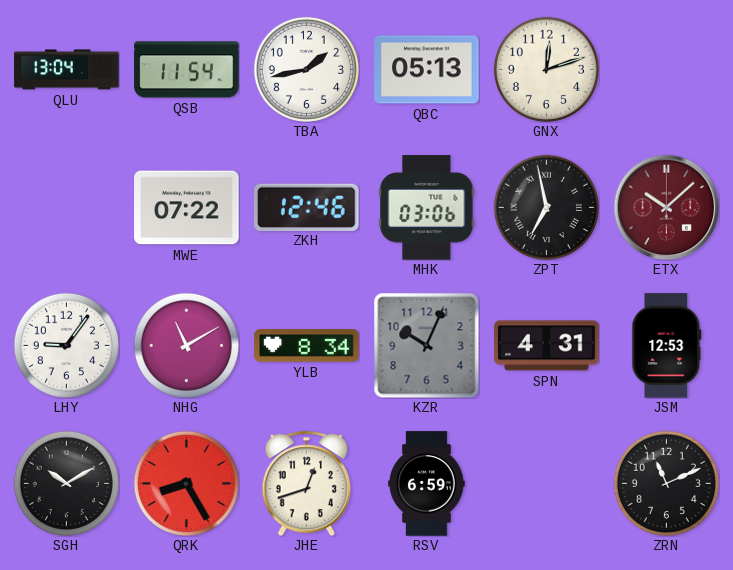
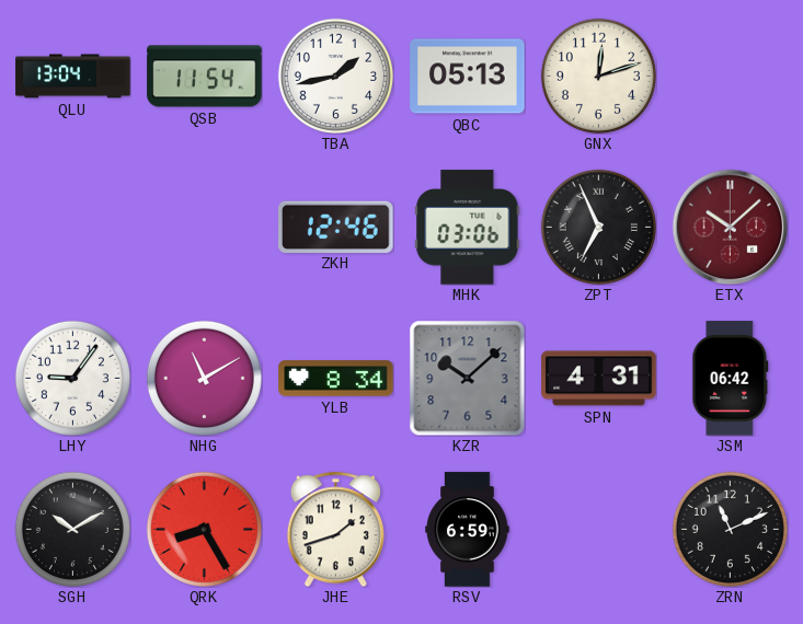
MWE: 07:22 -> none
ZPT: 6:58 -> 6:56
KZR: 10:04 -> 10:08
JSM: 12:53 -> 06:42
JHE: 12:42 -> 1:42
